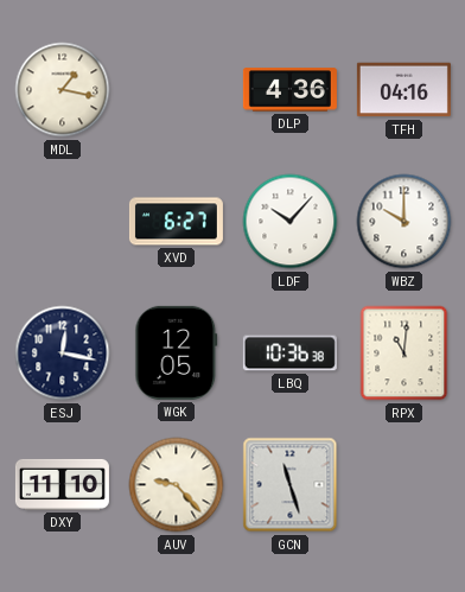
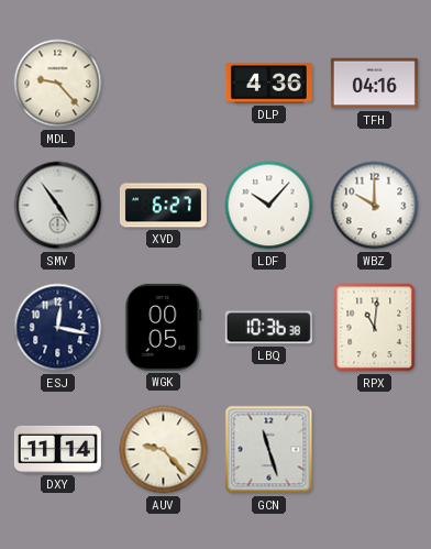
MDL: 1:17 -> 9:23
SMV: none -> 4:54
WGK: 12:05 -> 00:05
DXY: 11:10 -> 11:14
